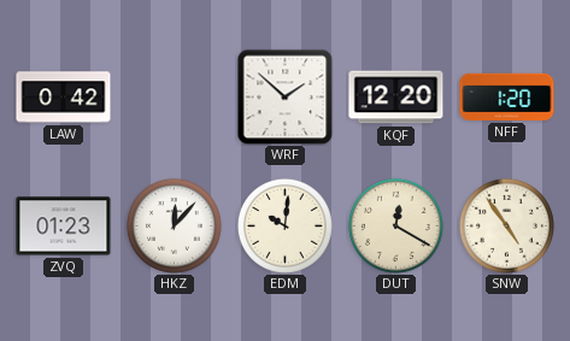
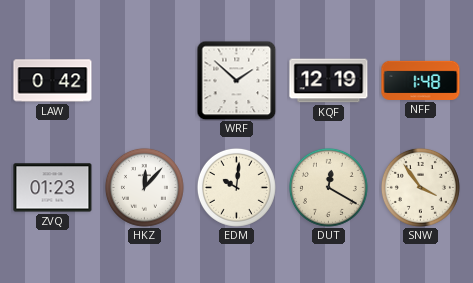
KQF: 12:20 -> 12:19
NFF: 1:20 -> 1:48
SNW: 4:54 -> 3:54
